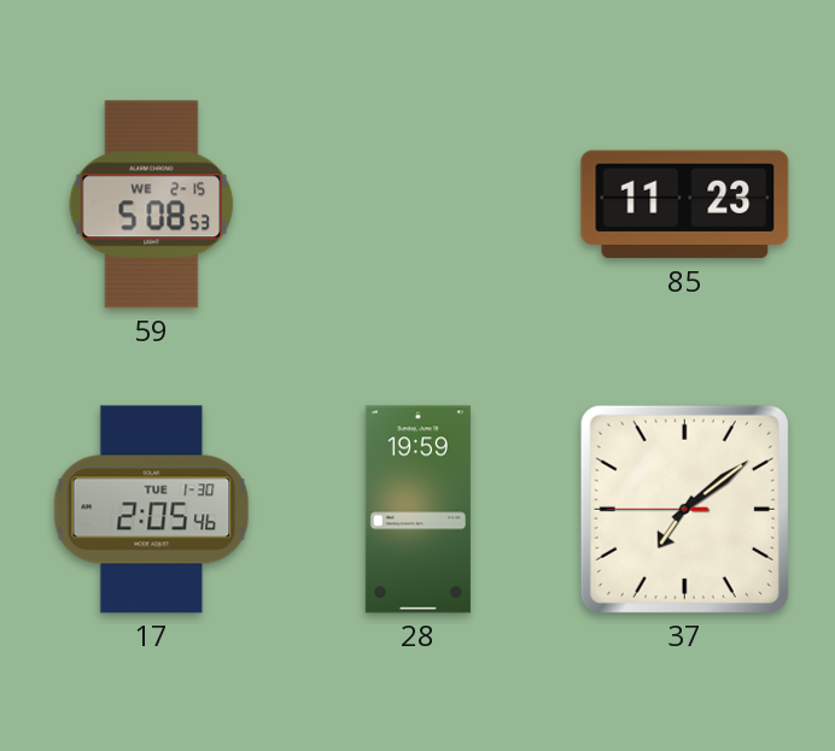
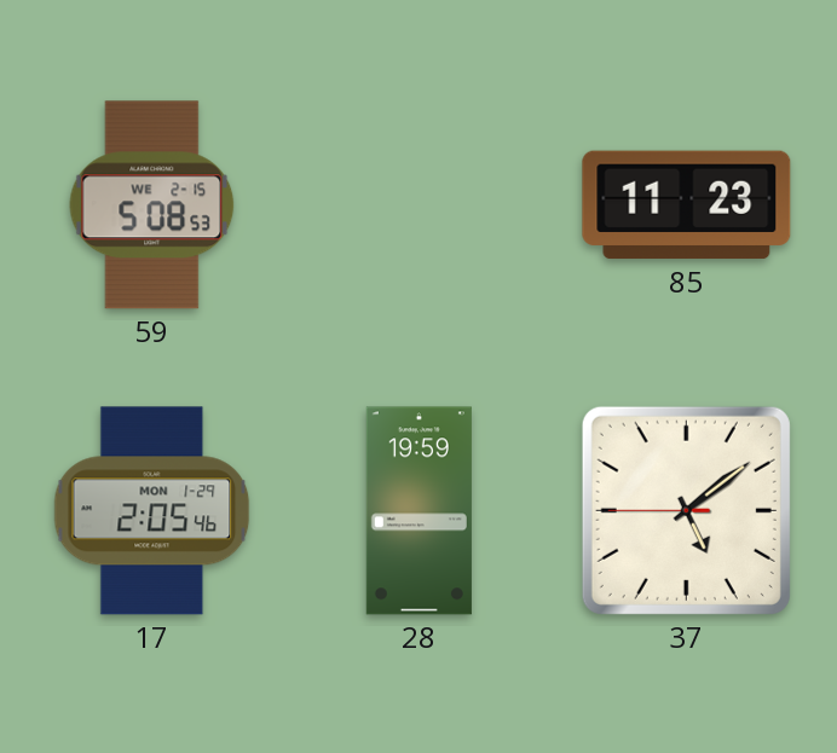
17 date: TUE 1-30 -> MON 1-29
37: 7:08 -> 5:08
